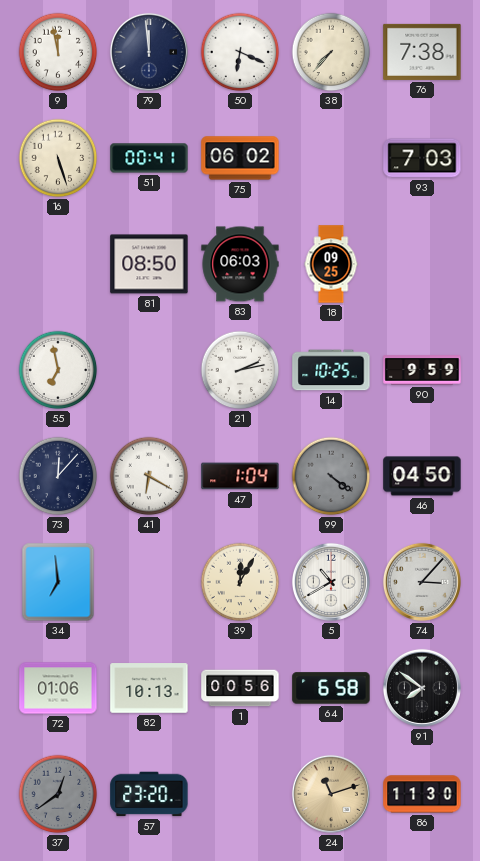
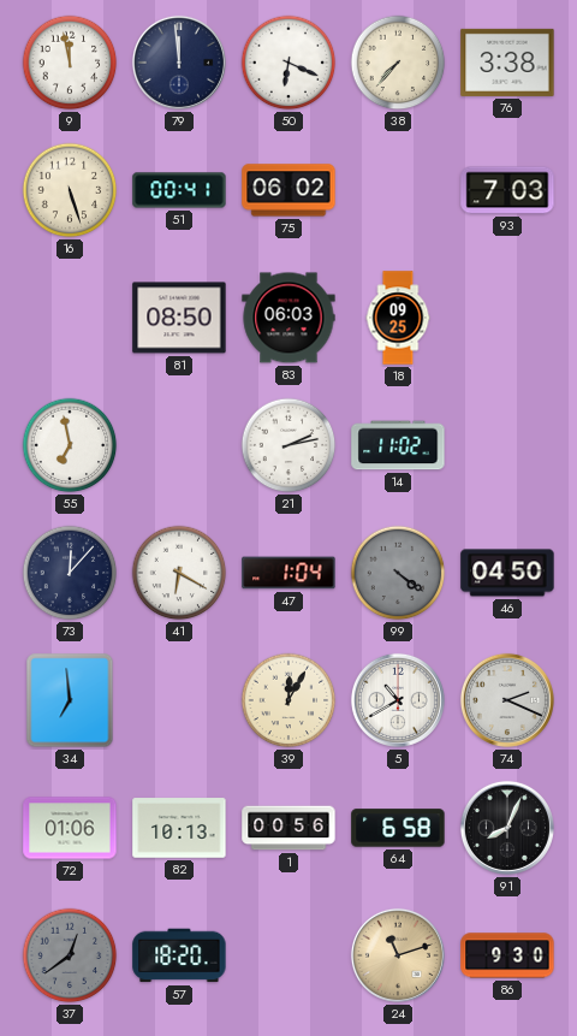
76: 7:38 -> 3:38
14: 10:25 -> 11:02
90: 9:59 -> none
74: 3:07 -> 2:19
91: 7:51 -> 8:04
57: 23:20 -> 18:20
86: 11:30 -> 9:30
